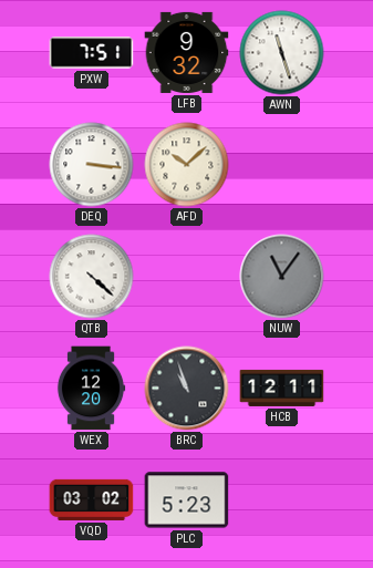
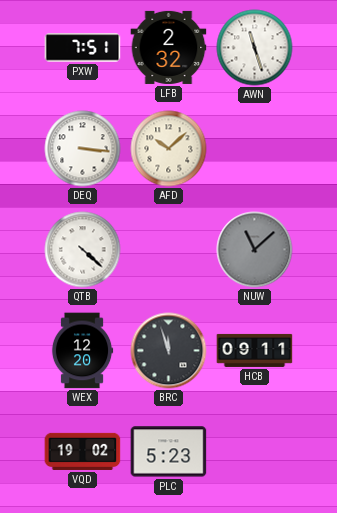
LFB: 9:32 -> 2:32
NUW: 11:06 -> 11:08
BRC: 10:57 -> 11:57
HCB: 12:11 -> 09:11
VQD: 03:02 -> 19:02
